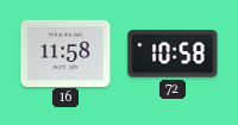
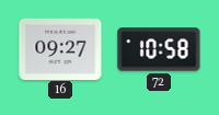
16: 11:58 -> 09:27
